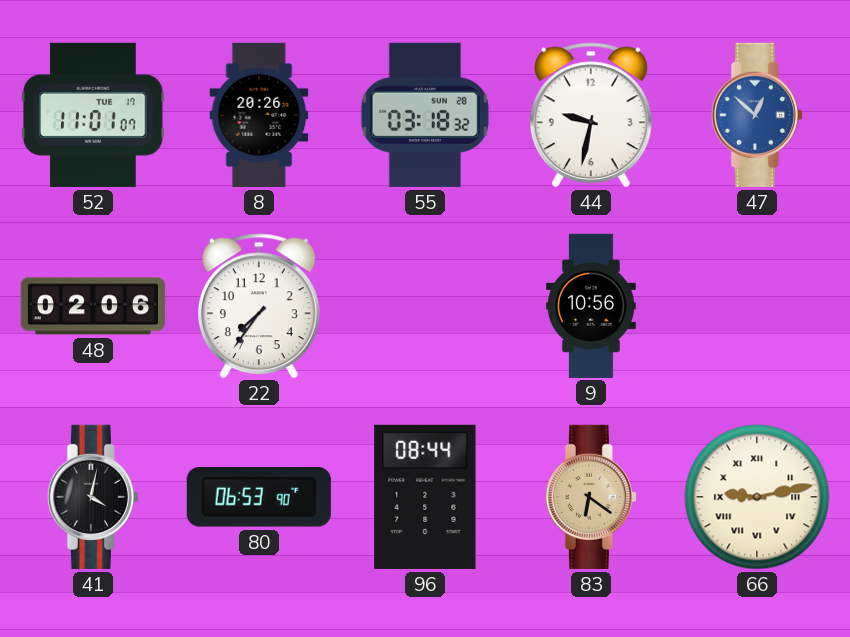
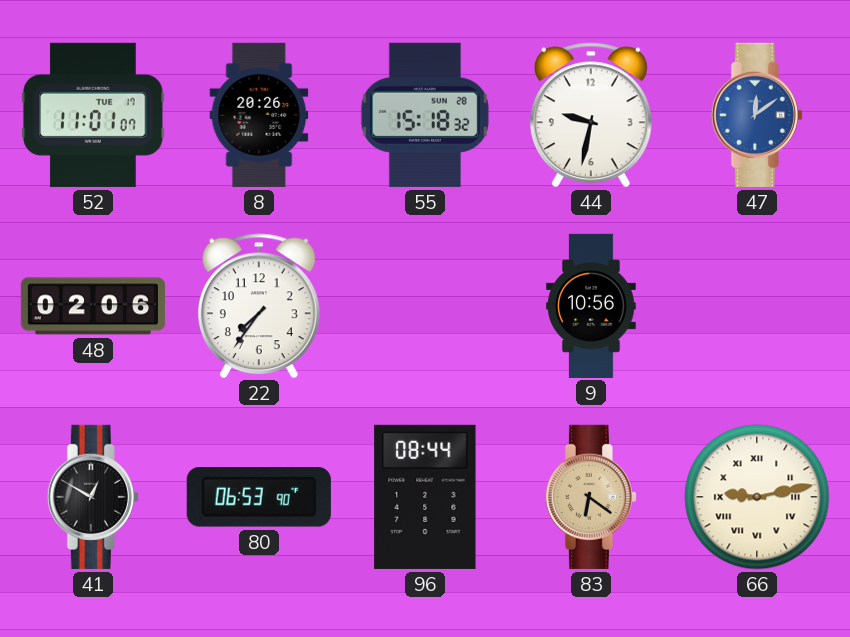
55: 03:18 -> 15:18
47: 12:52 -> 12:09
41: 4:02 -> 12:50
